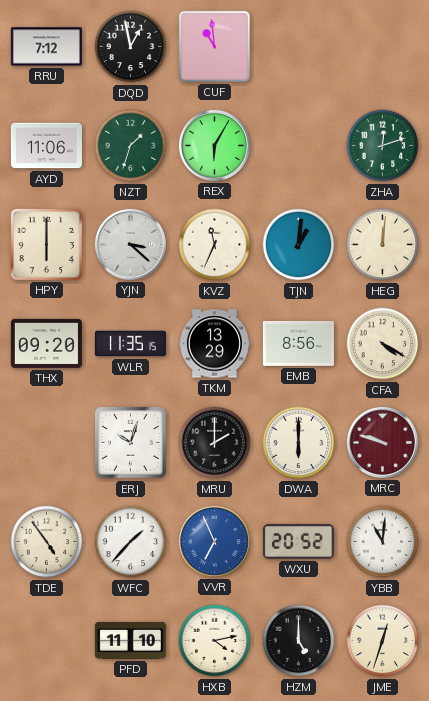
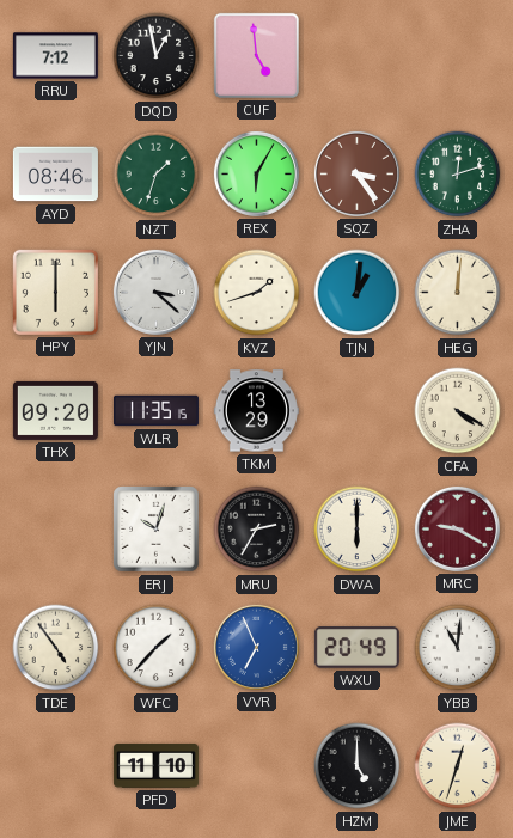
CUF: 10:59 -> 4:59
AYD: 11:06 -> 08:46
SQZ: none -> 3:24
KVZ: 11:34 -> 1:42
EMB: 8:56 -> none
MRU: 2:00 -> 2:35
MRC: 9:48 -> 9:20
WXU: 20:52 -> 20:49
HXB: 4:13 -> none
